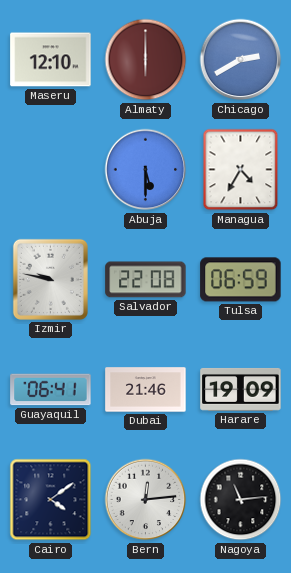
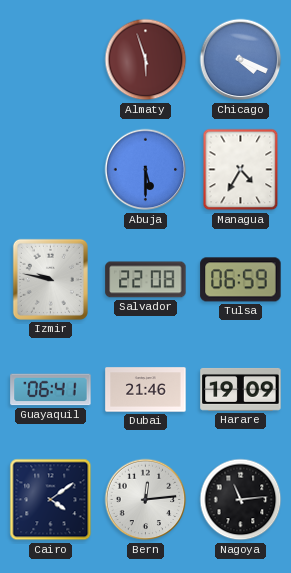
Maseru: 12:10 -> none
Almaty: 6:00 -> 5:57
Chicago: 2:40 -> 4:19
